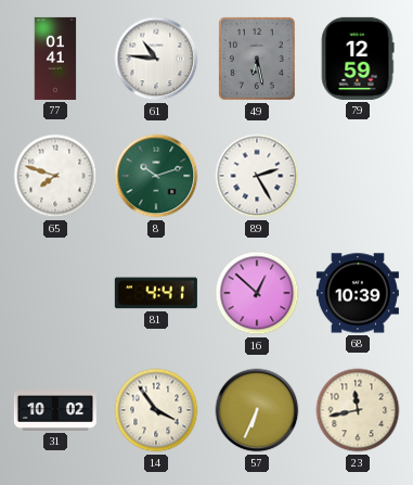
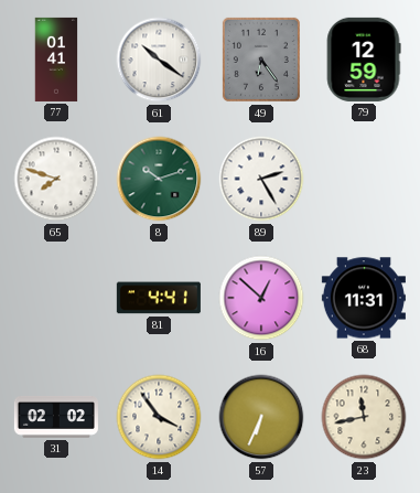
61: 10:46 -> 10:21
49: 6:28 -> 6:24
68: 10:39 -> 11:31
31: 10:02 -> 02:02
